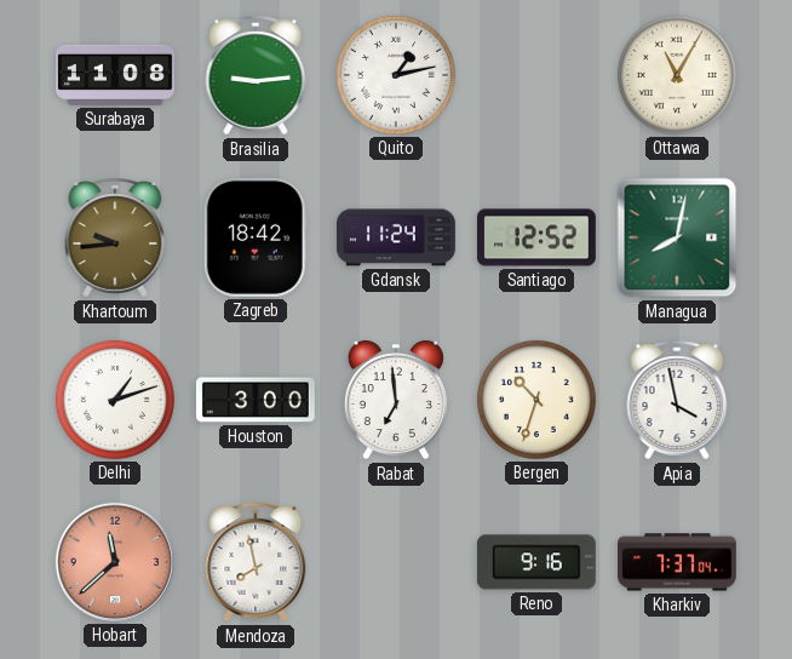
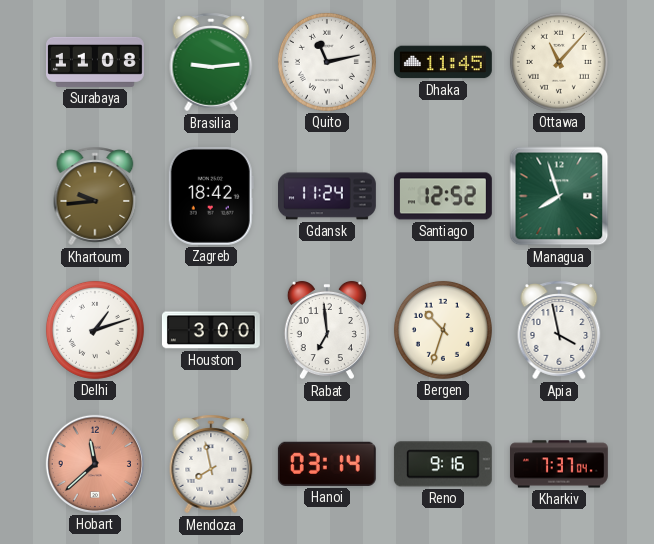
Quito: 1:13 -> 11:13
Dhaka: none -> 11:45
Ottawa: 11:05 -> 11:07
Managua: 8:02 -> 7:57
Hanoi: none -> 03:14
